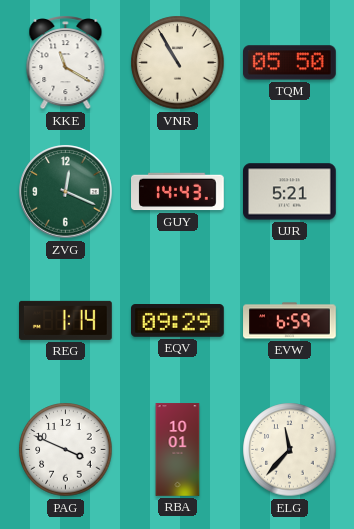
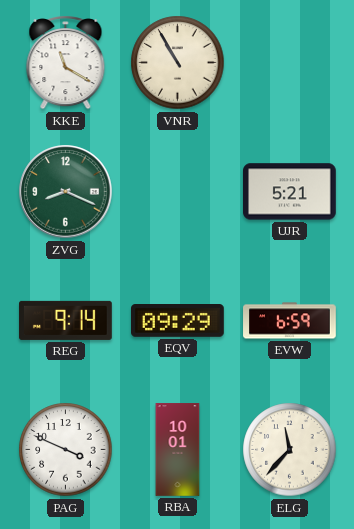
TQM: 05:50 -> none
ZVG: 12:19 -> 8:19
GUY: 14:43 -> none
REG: 1:14 -> 9:14
